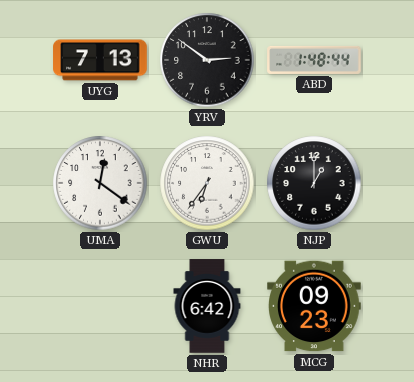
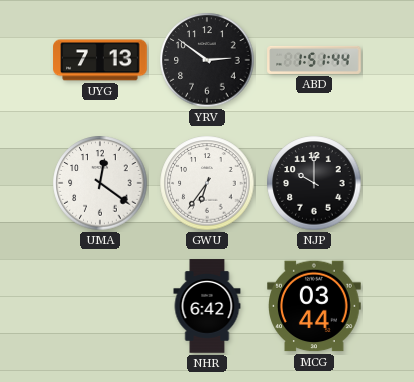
ABD: 1:48 -> 1:51
NJP: 1:00 -> 10:00
MCG: 09:23 -> 03:44
